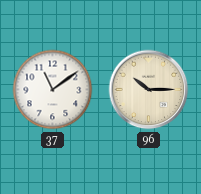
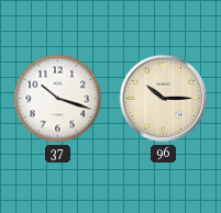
37: 11:09 -> 10:18
